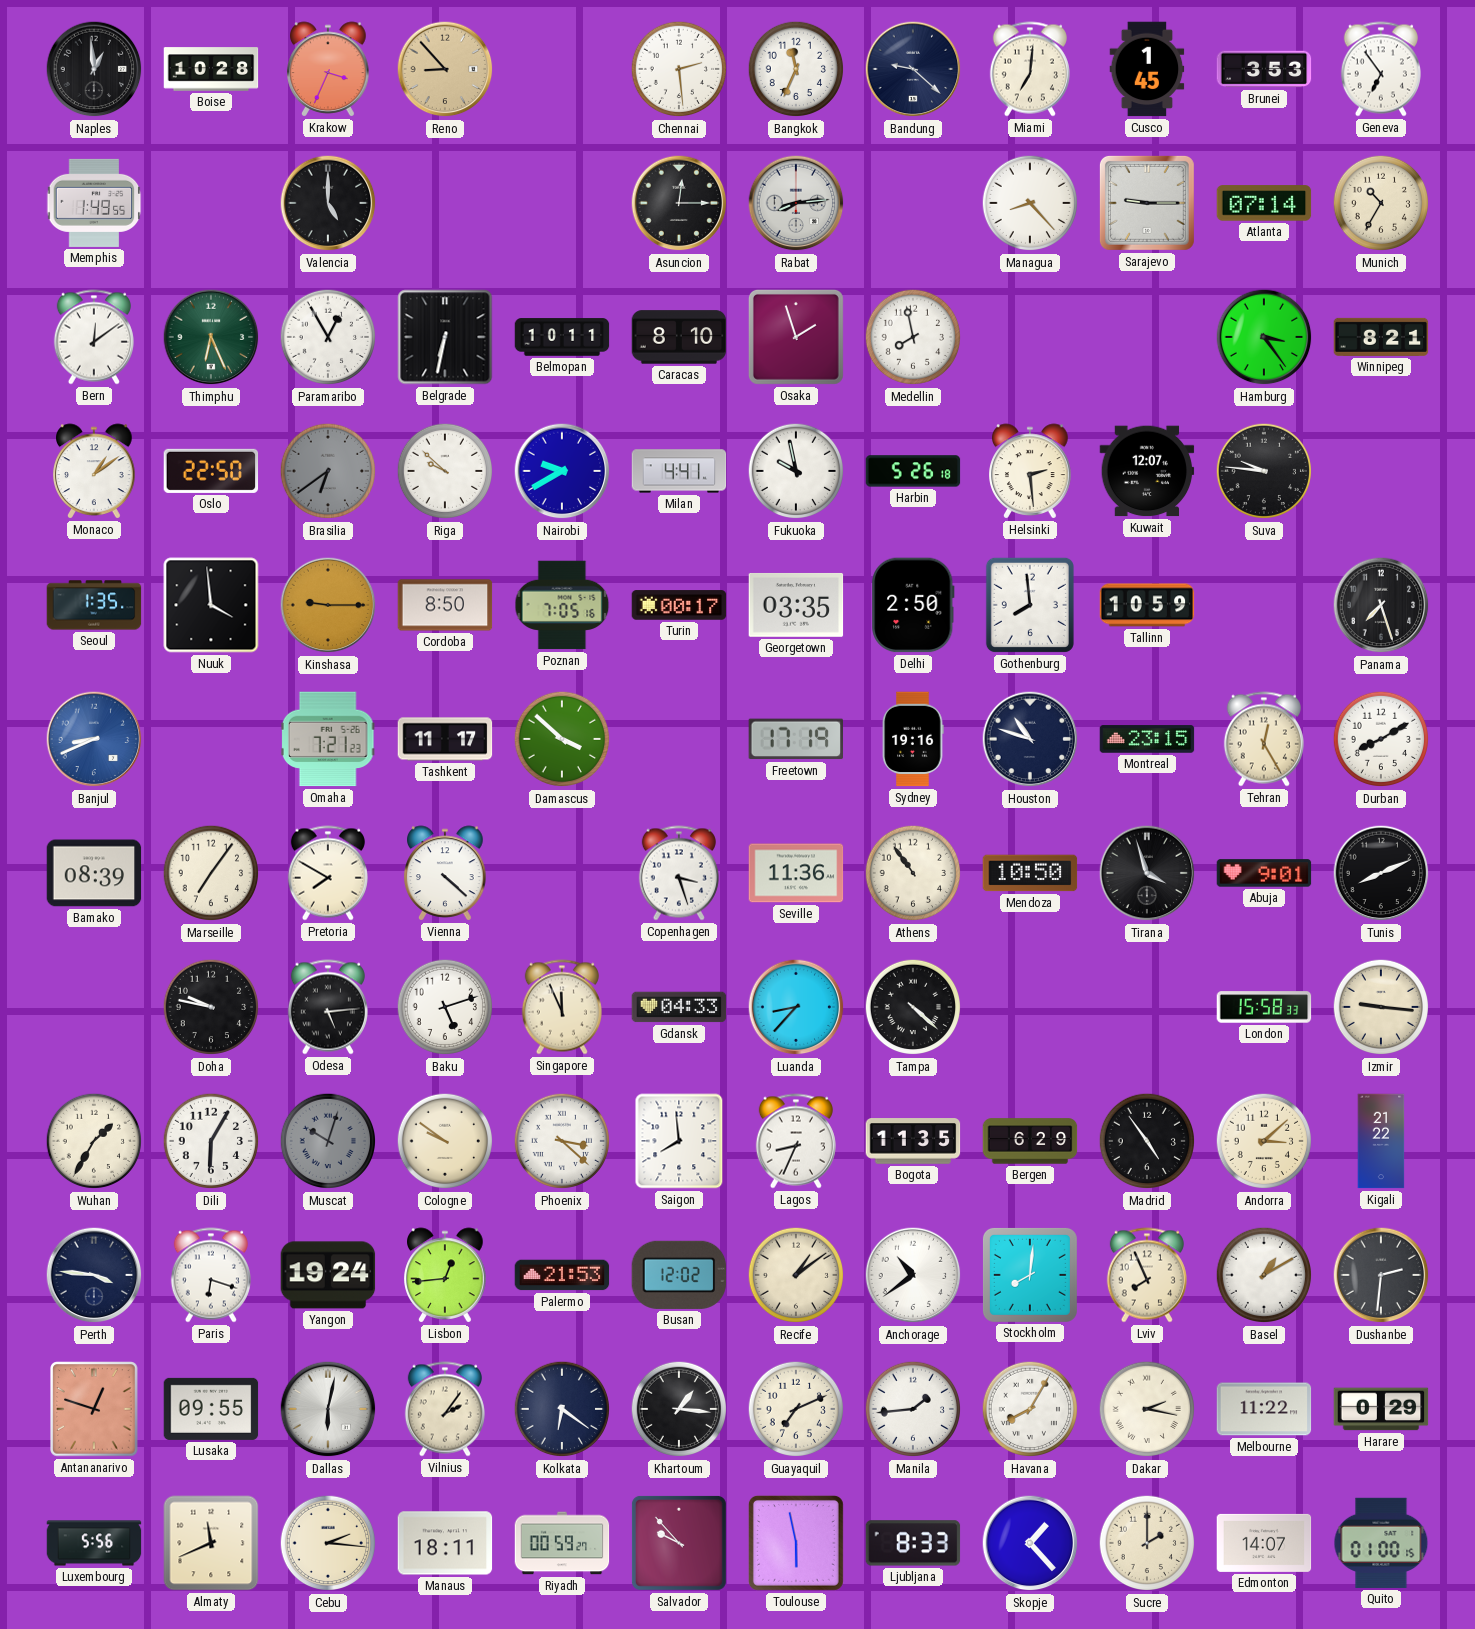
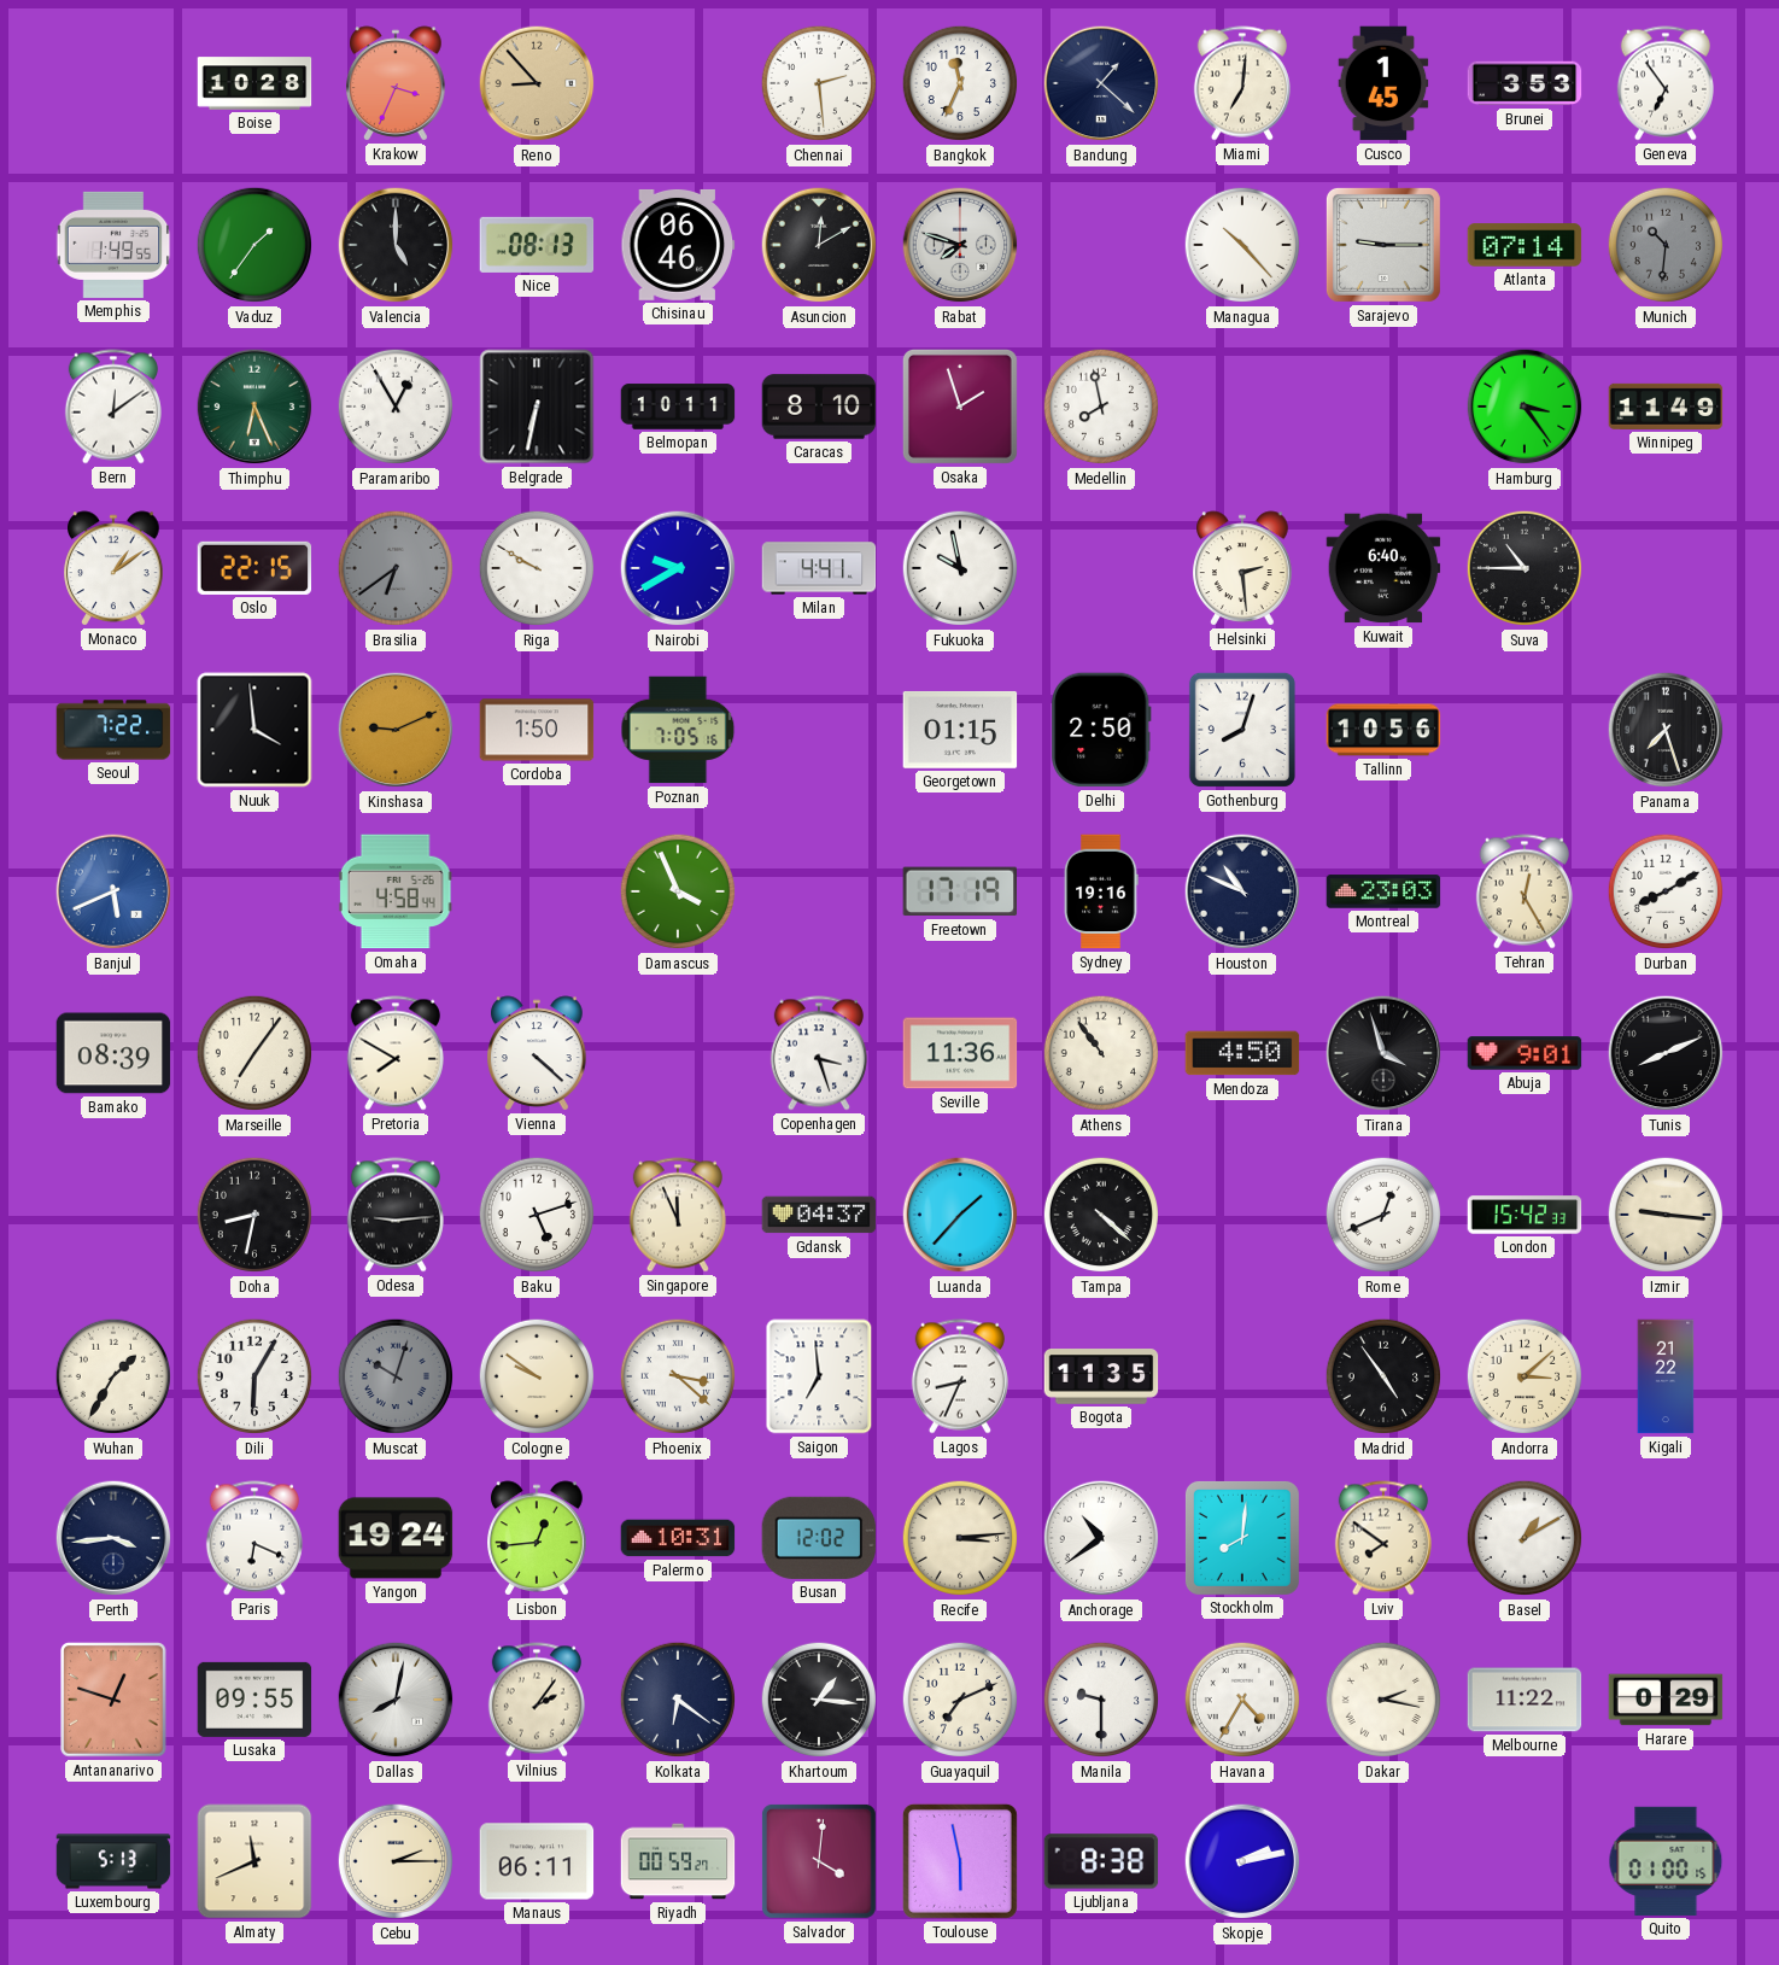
Naples: 12:59 -> none
Bandung: 9:22 -> 1:22
Vaduz: none -> 1:36
Nice: none -> 08:13
Chisinau: none -> 06:46
Asuncion: 12:15 -> 12:10
Rabat: 8:14 -> 7:48
Managua: 8:23 -> 10:23
Munich: 10:35 -> 10:31
Munich dial: cream -> grey
Winnipeg: 8:21 -> 11:49
Oslo: 22:50 -> 22:15
Riga: 9:52 -> 9:50
Harbin: 5:26 -> none
Kuwait: 12:07 -> 6:40
Suva: 9:46 -> 10:45
Seoul: 1:35 -> 7:22
Kinshasa: 9:15 -> 9:11
Cordoba: 8:50 -> 1:50
Turin: 00:17 -> none
Georgetown: 03:35 -> 01:15
Gothenburg: 7:59 -> 8:03
Tallinn: 10:59 -> 10:56
Banjul: 8:41 -> 5:41
Omaha: 7:21 -> 4:58
Tashkent: 11:17 -> none
Damascus: 3:52 -> 3:56
Houston: 10:48 -> 10:49
Montreal: 23:15 -> 23:03
Mendoza: 10:50 -> 4:50
Doha: 9:47 -> 8:32
Odesa: 5:14 -> 9:14
Gdansk: 04:33 -> 04:37
Luanda: 8:37 -> 1:37
Rome: none -> 12:41
London: 15:58 -> 15:42
Saigon: 7:59 -> 6:59
Bergen: 6:29 -> none
Perth: 3:46 -> 3:44
Paris: 6:18 -> 6:19
Palermo: 21:53 -> 10:31
Recife: 1:09 -> 3:14
Lviv: 7:56 -> 7:51
Dushanbe: 2:31 -> none
Dallas: 6:02 -> 8:02
Manila: 1:44 -> 9:30
Havana: 8:05 -> 4:35
Luxembourg: 5:56 -> 5:13
Cebu: 2:16 -> 2:15
Manaus: 18:11 -> 06:11
Salvador: 9:53 -> 4:01
Ljubljana: 8:33 -> 8:38
Skopje: 1:23 -> 2:13
Sucre: 2:00 -> none
Edmonton: 14:07 -> none
